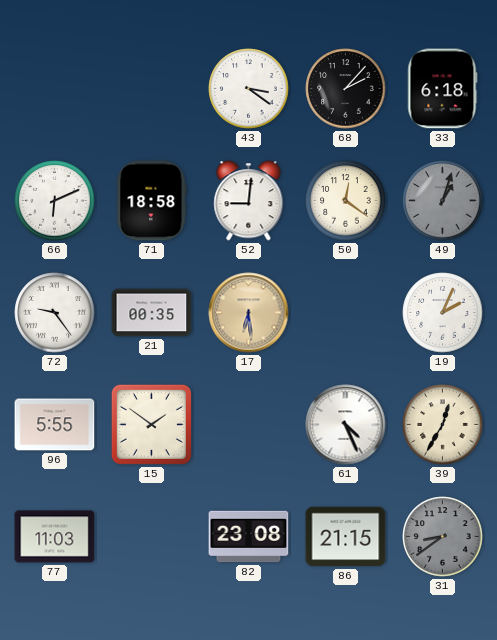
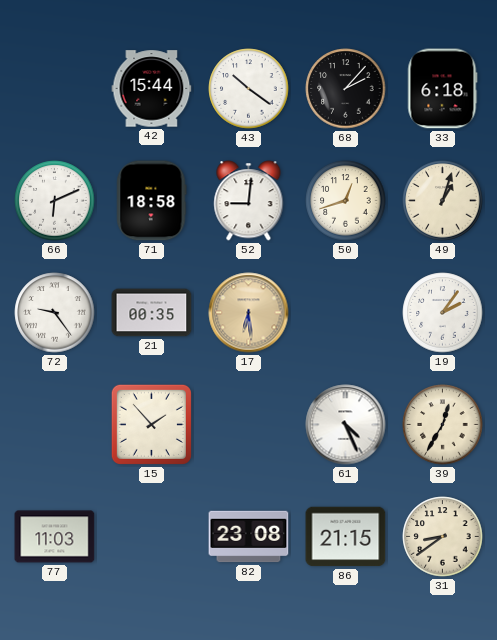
42: none -> 15:44
43: 3:21 -> 10:21
50: 12:21 -> 12:42
49 dial: grey -> cream
19: 2:04 -> 2:06
96: 5:55 -> none
15: 1:51 -> 1:53
31 dial: grey -> cream
